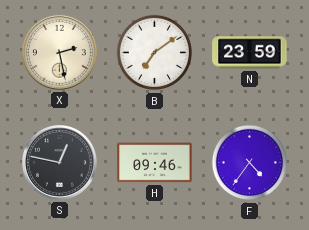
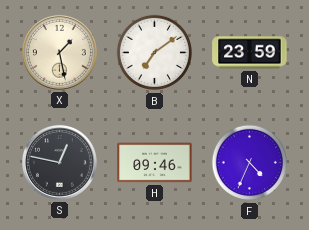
X: 2:28 -> 1:28
F: 4:36 -> 4:34
